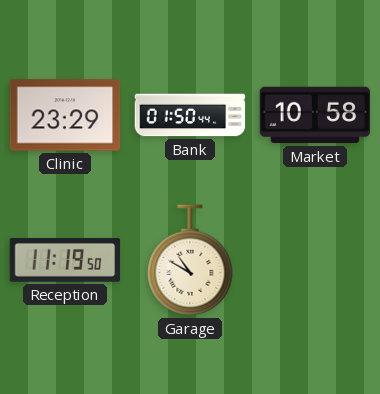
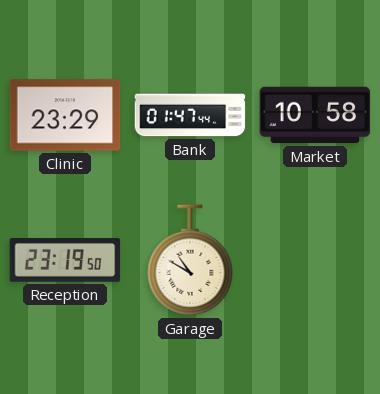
Bank: 01:50 -> 01:47
Reception: 11:19 -> 23:19
